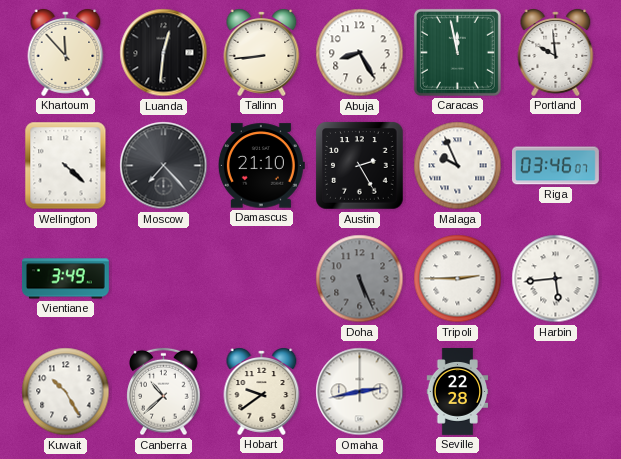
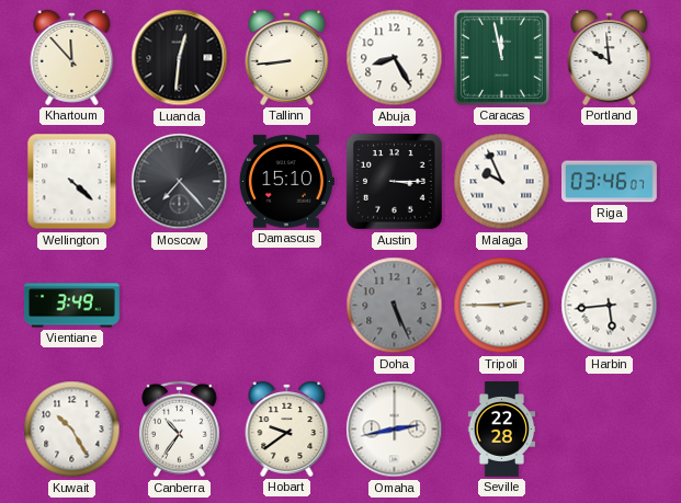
Damascus: 21:10 -> 15:10
Austin: 2:25 -> 3:15
Canberra: 10:38 -> 10:36
